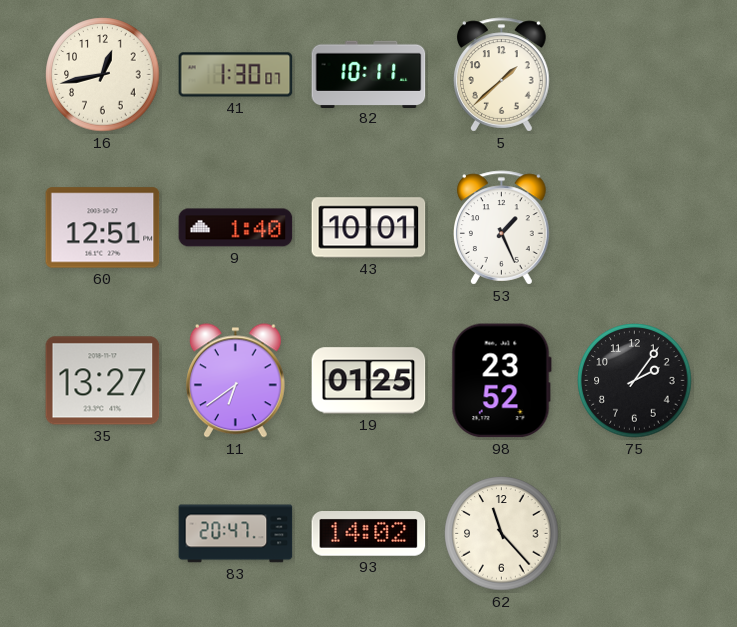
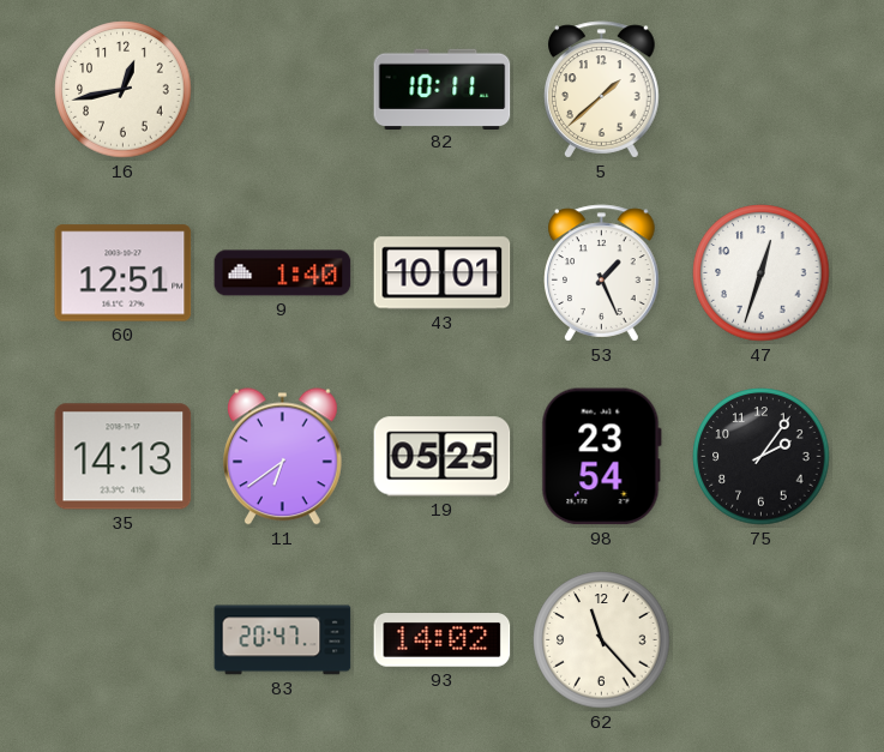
41: 1:30 -> none
47: none -> 12:33
35: 13:27 -> 14:13
19: 01:25 -> 05:25
98: 23:52 -> 23:54
